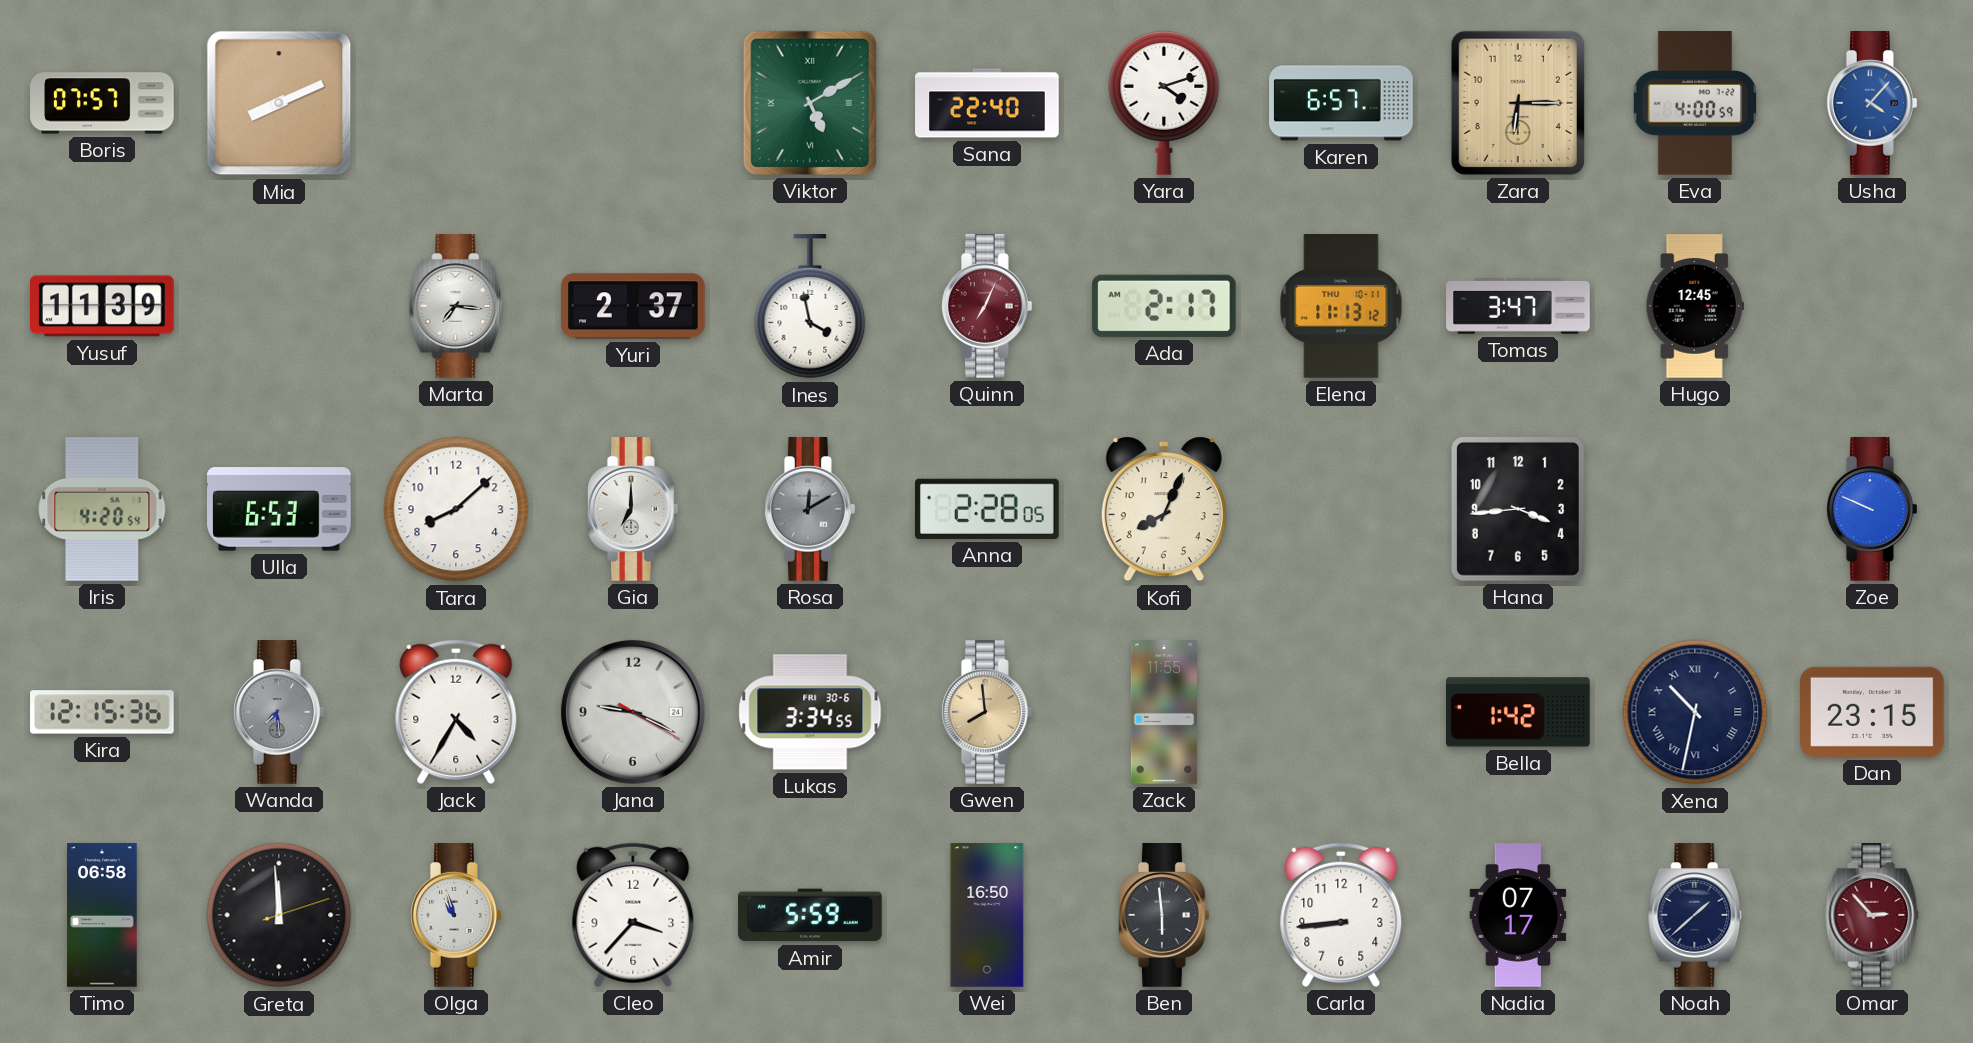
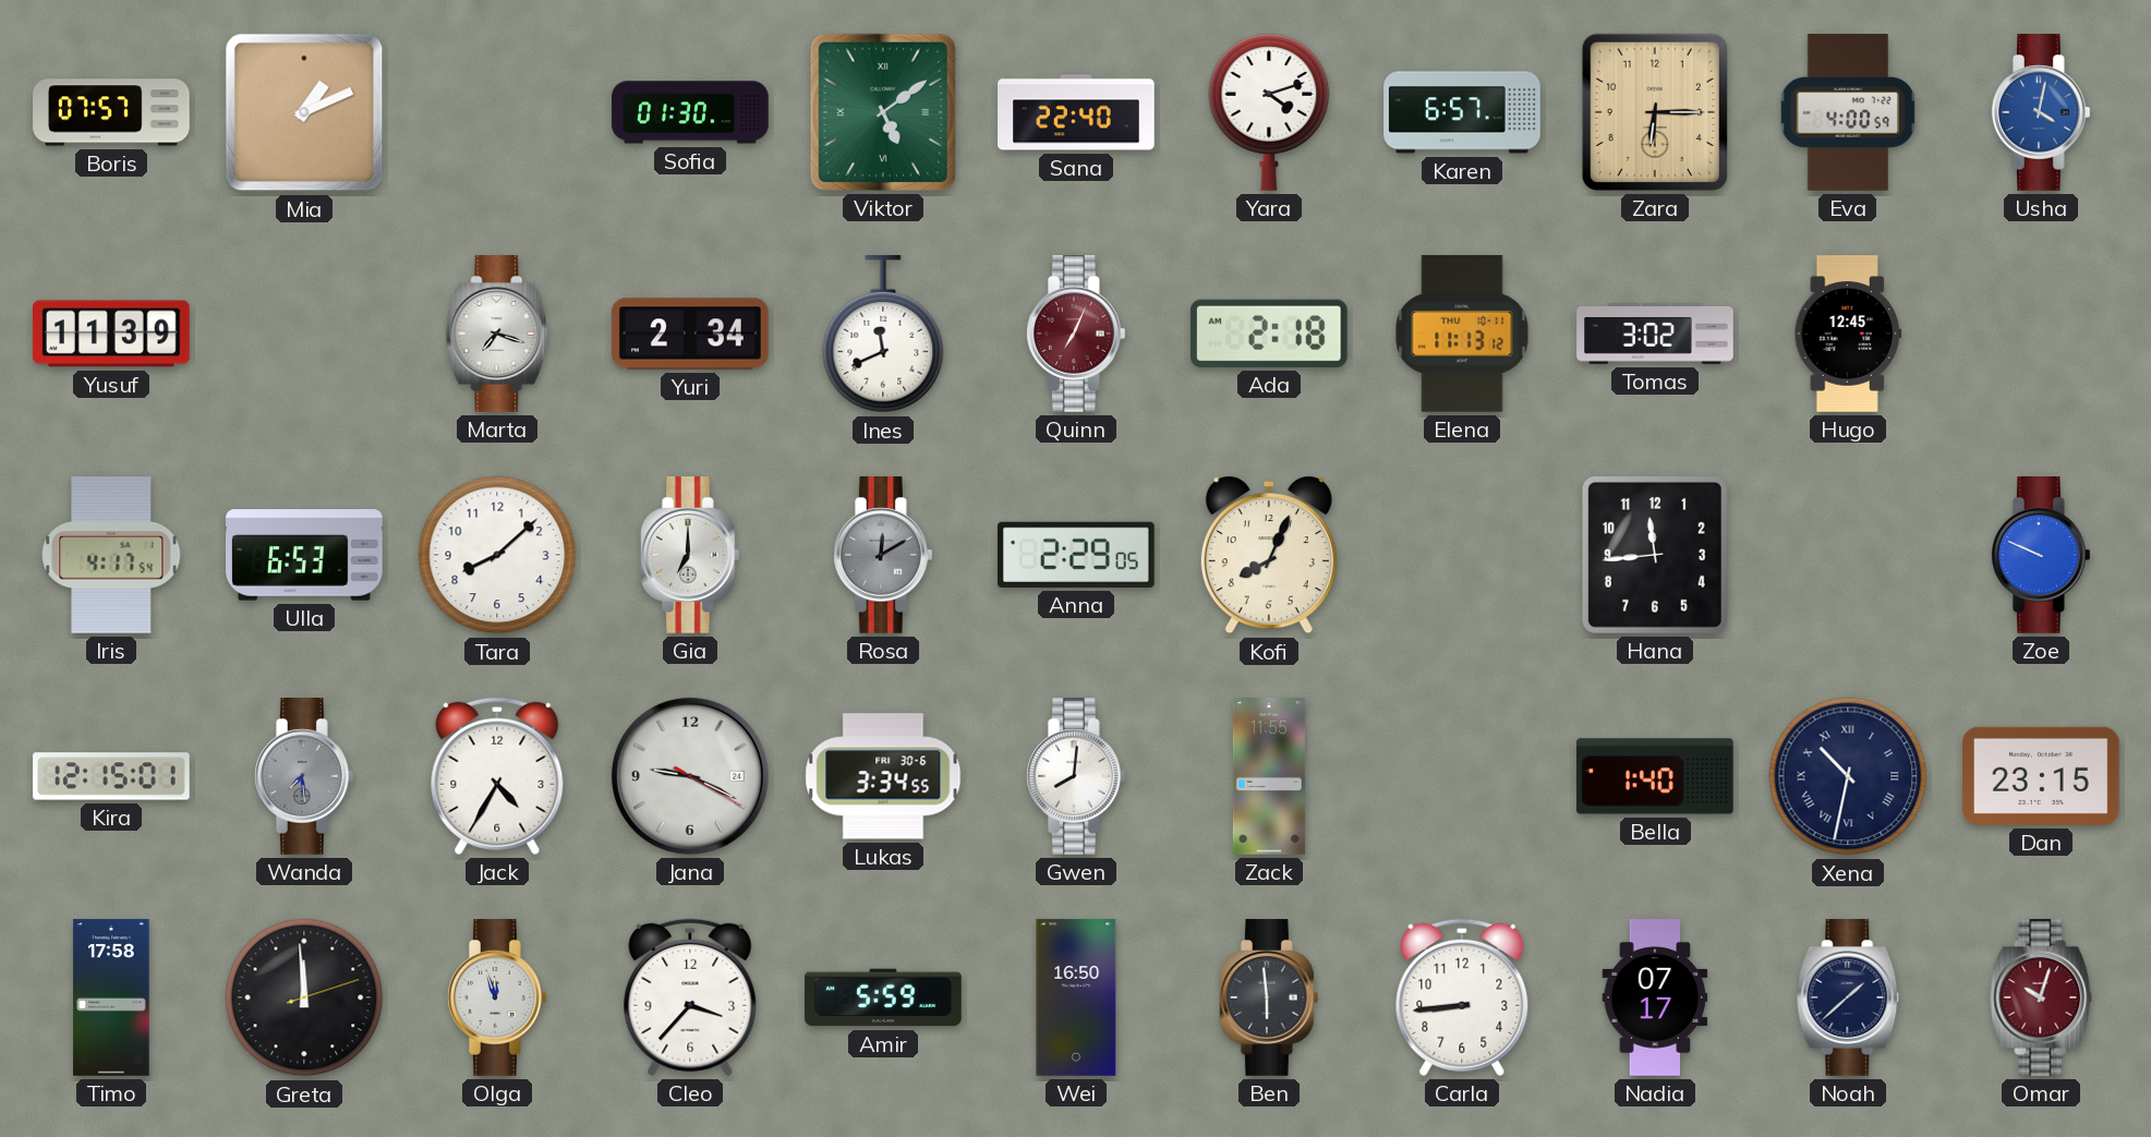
Mia: 8:11 -> 1:11
Sofia: none -> 01:30
Viktor: 5:10 -> 5:09
Usha: 4:07 -> 4:02
Marta: 7:16 -> 7:18
Yuri: 2:37 -> 2:34
Ines: 3:58 -> 11:41
Ada: 2:17 -> 2:18
Tomas: 3:47 -> 3:02
Iris: 4:20 -> 4:17
Anna: 2:28 -> 2:29
Hana: 3:44 -> 11:44
Kira: 12:15:36 -> 12:15:01
Gwen: 7:59 -> 8:01
Gwen dial: champagne -> white
Bella: 1:42 -> 1:40
Timo: 06:58 -> 17:58
Olga: 10:57 -> 11:57
Omar: 2:53 -> 10:03
